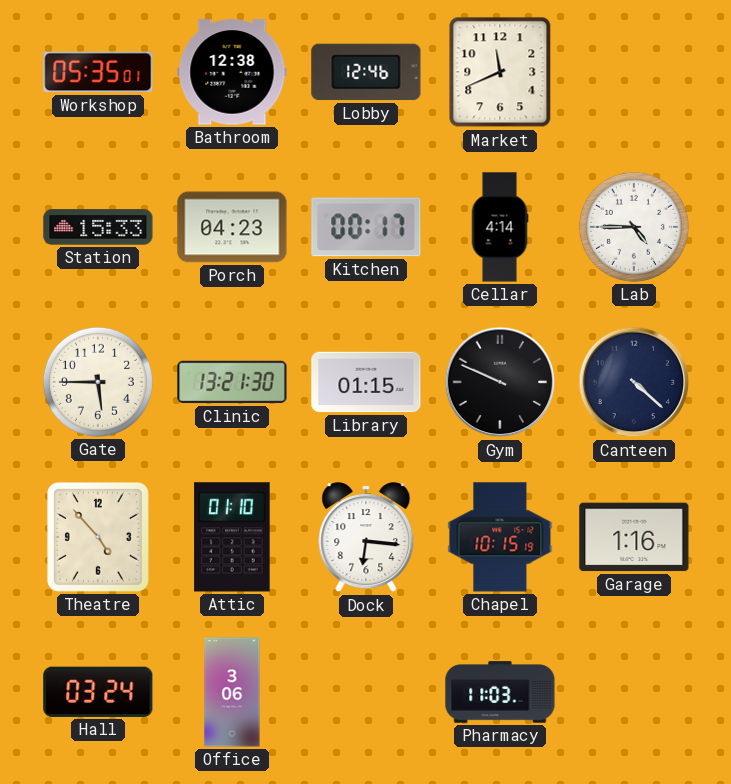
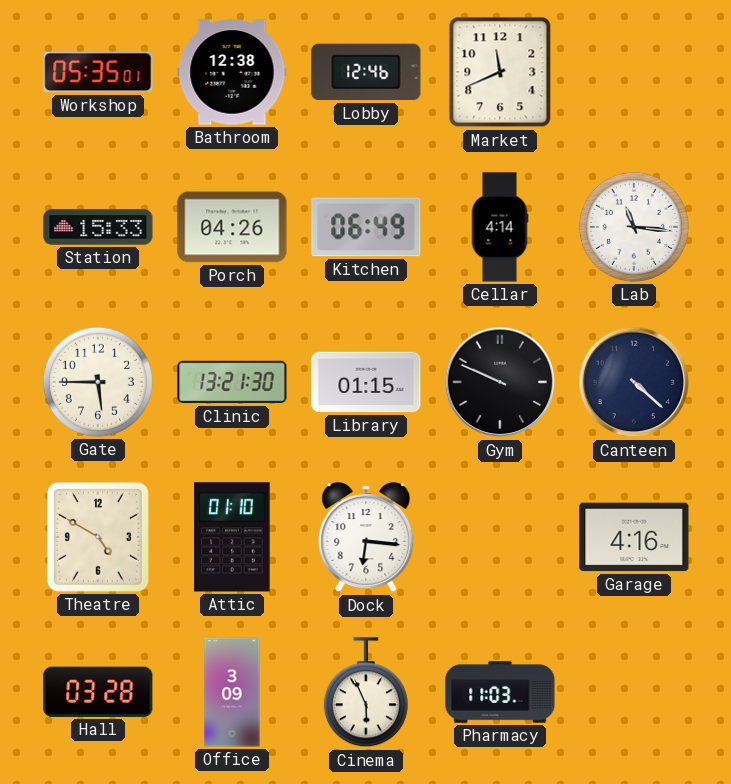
Porch: 04:23 -> 04:26
Kitchen: 00:17 -> 06:49
Lab: 4:45 -> 11:16
Theatre: 4:53 -> 4:50
Chapel: 10:15 -> none
Garage: 1:16 -> 4:16
Hall: 03:24 -> 03:28
Office: 3:06 -> 3:09
Cinema: none -> 5:56
